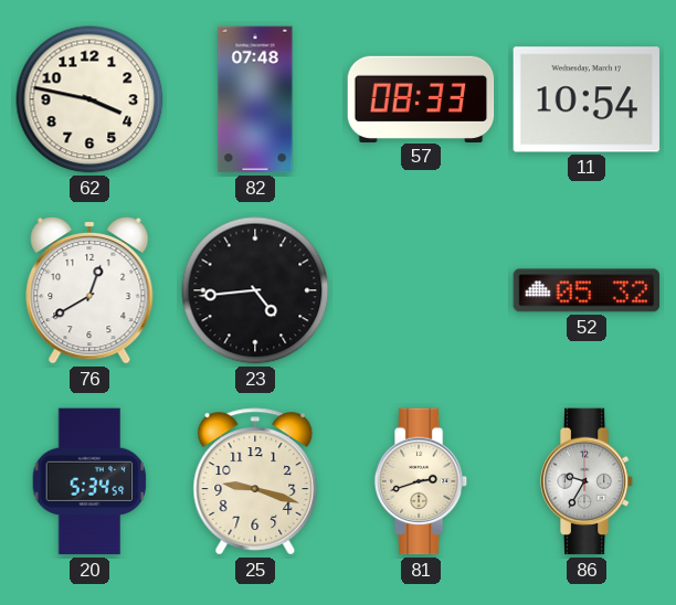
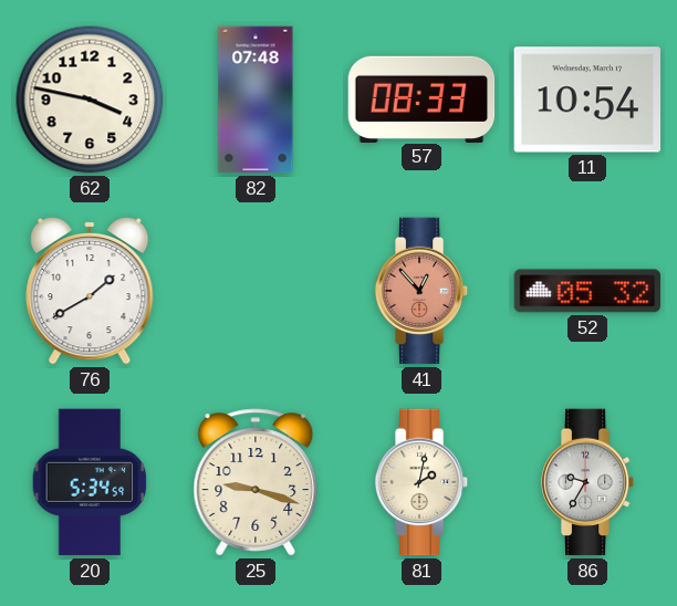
76: 12:40 -> 1:40
23: 4:44 -> none
41: none -> 12:53
81: 2:42 -> 2:02
